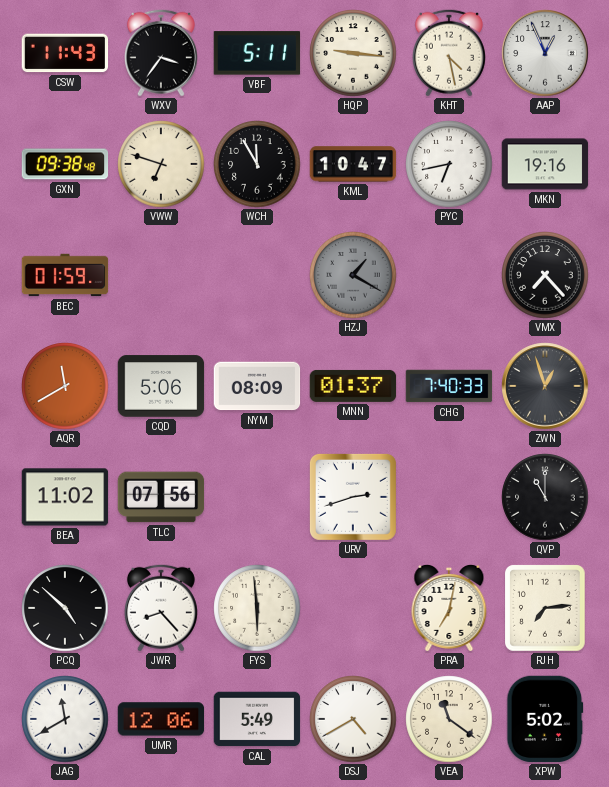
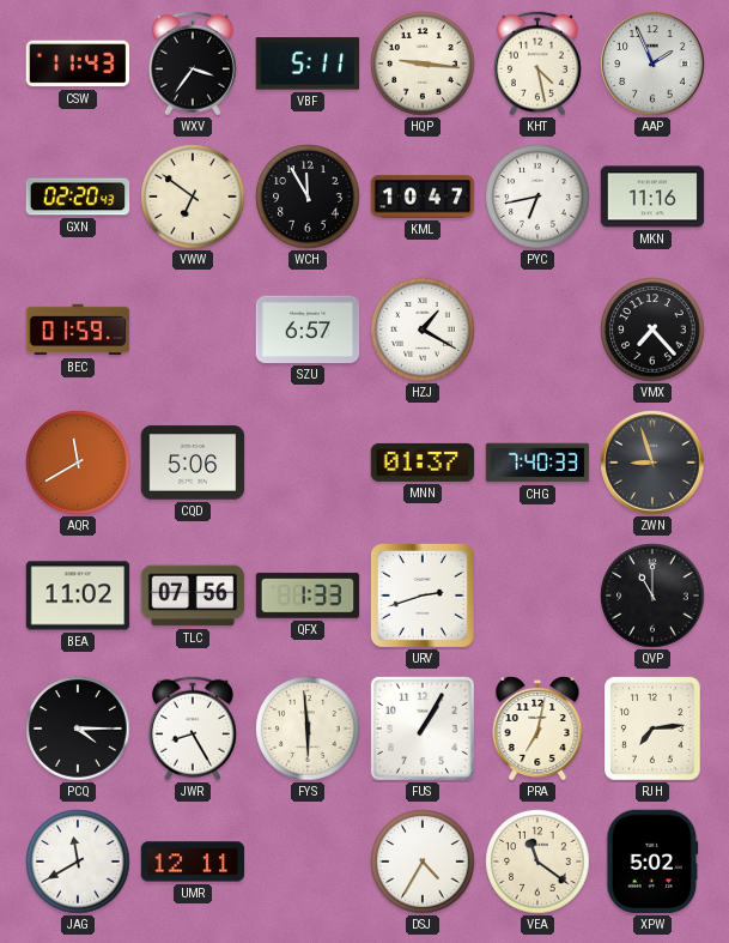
AAP: 12:56 -> 1:56
GXN: 09:38 -> 02:20
VWW: 6:48 -> 6:51
MKN: 19:16 -> 11:16
SZU: none -> 6:57
HZJ dial: grey -> white
NYM: 08:09 -> none
ZWN: 12:57 -> 8:57
QFX: none -> 1:33
PCQ: 4:52 -> 4:15
JWR: 8:23 -> 8:25
FUS: none -> 1:05
UMR: 12:06 -> 12:11
CAL: 5:49 -> none
DSJ: 4:40 -> 4:35
